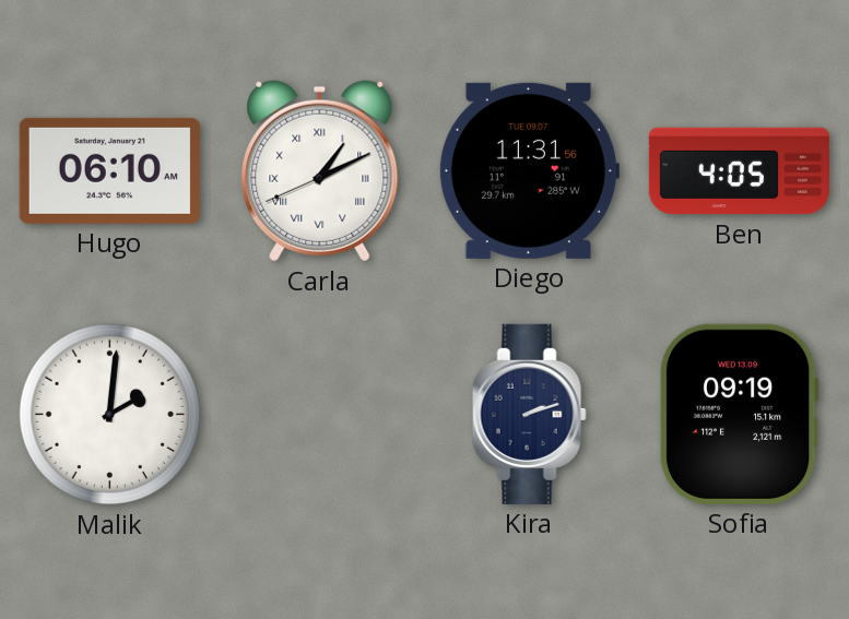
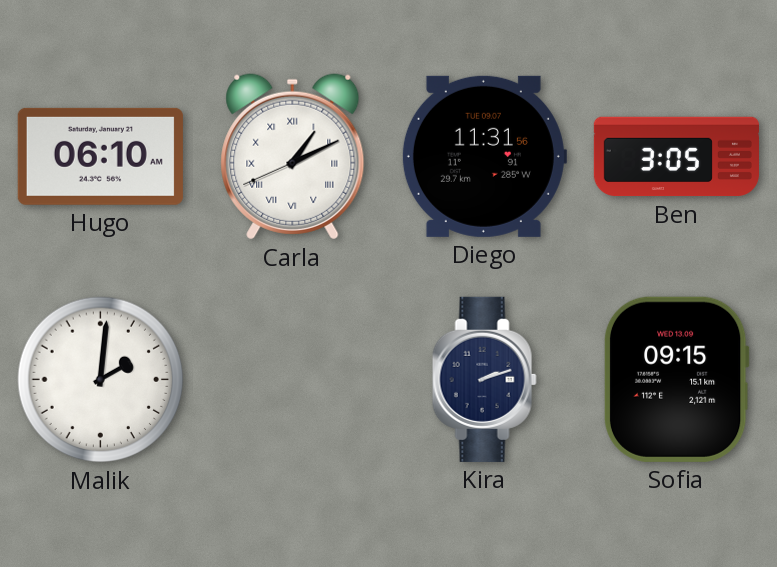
Ben: 4:05 -> 3:05
Sofia: 09:19 -> 09:15
